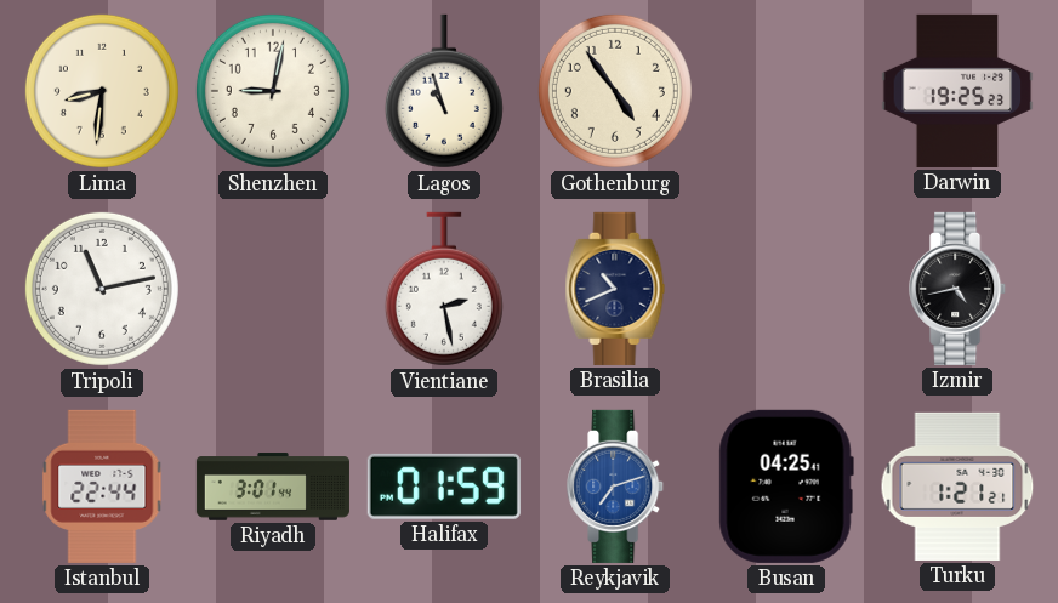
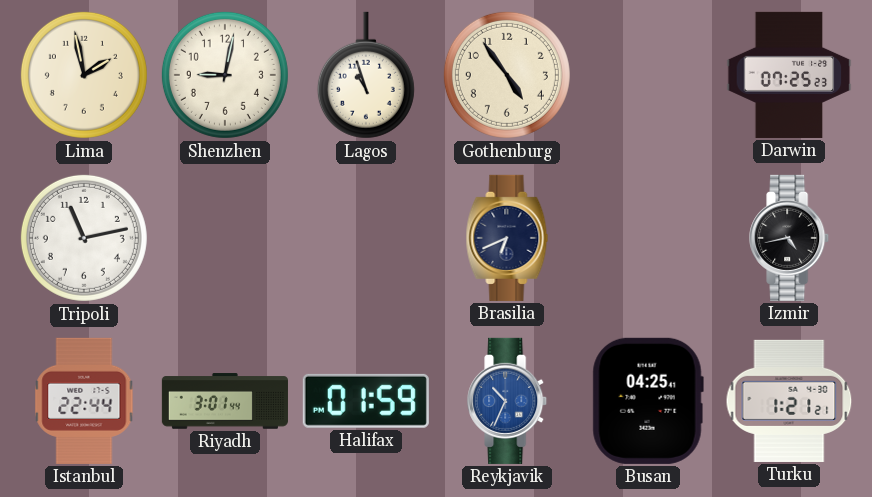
Lima: 8:31 -> 1:58
Darwin: 19:25 -> 07:25
Vientiane: 2:28 -> none
Brasilia: 10:41 -> 6:41
Reykjavik: 7:12 -> 10:34
